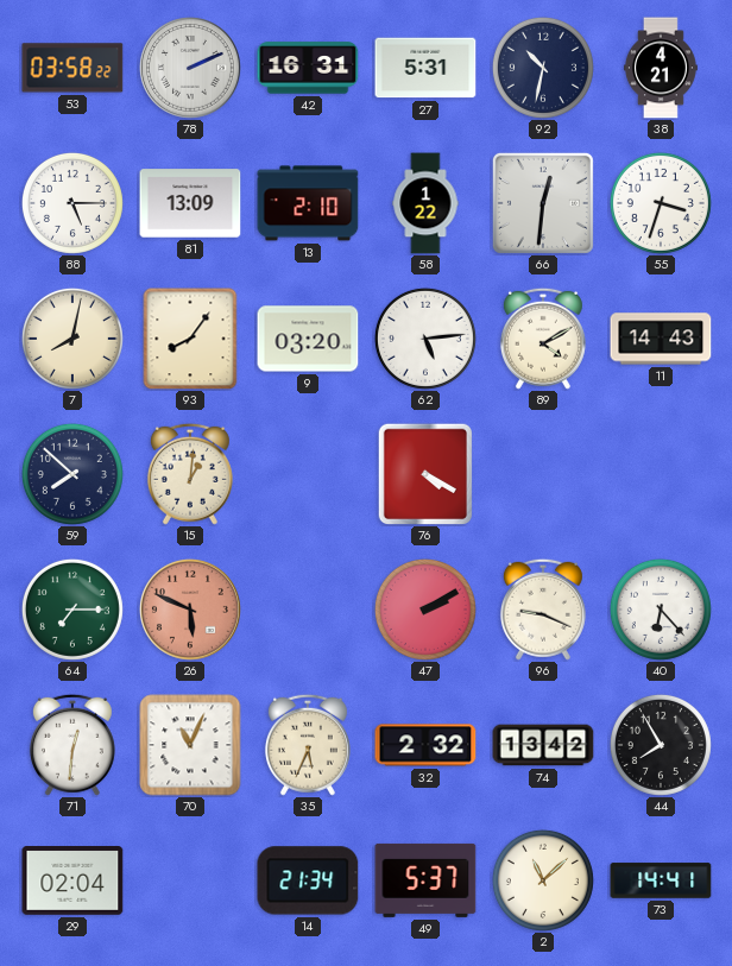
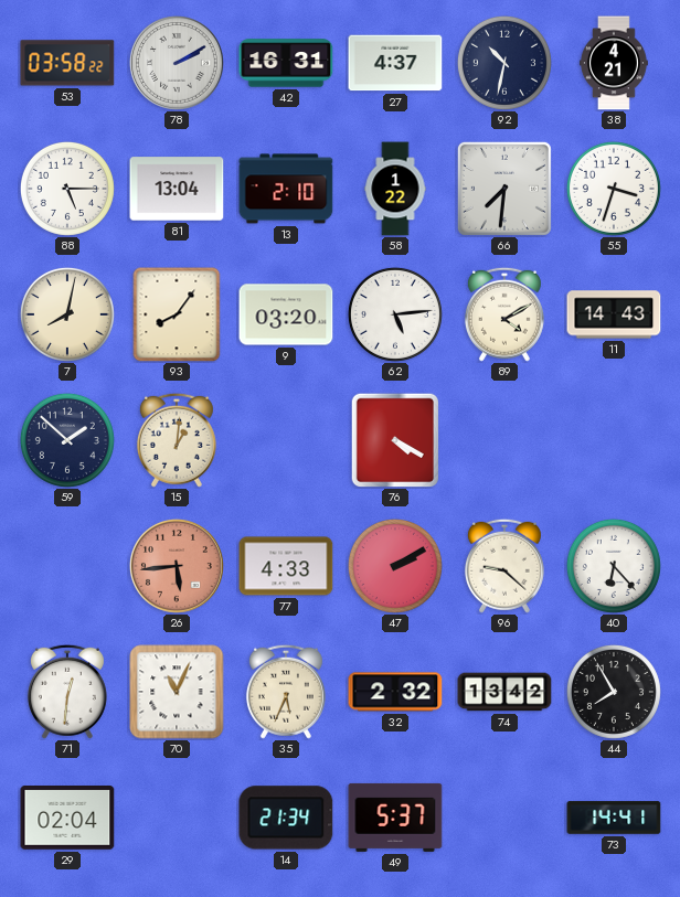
78: 2:11 -> 2:10
27: 5:31 -> 4:37
81: 13:09 -> 13:04
66: 12:31 -> 7:31
59: 7:52 -> 1:52
64: 7:15 -> none
26: 5:49 -> 5:44
77: none -> 4:33
96: 9:19 -> 9:22
2: 11:08 -> none
